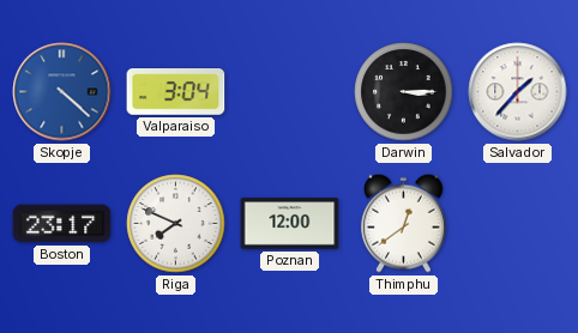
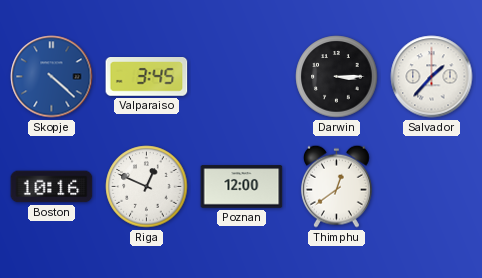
Valparaiso: 3:04 -> 3:45
Boston: 23:17 -> 10:16
Riga: 7:49 -> 12:49
